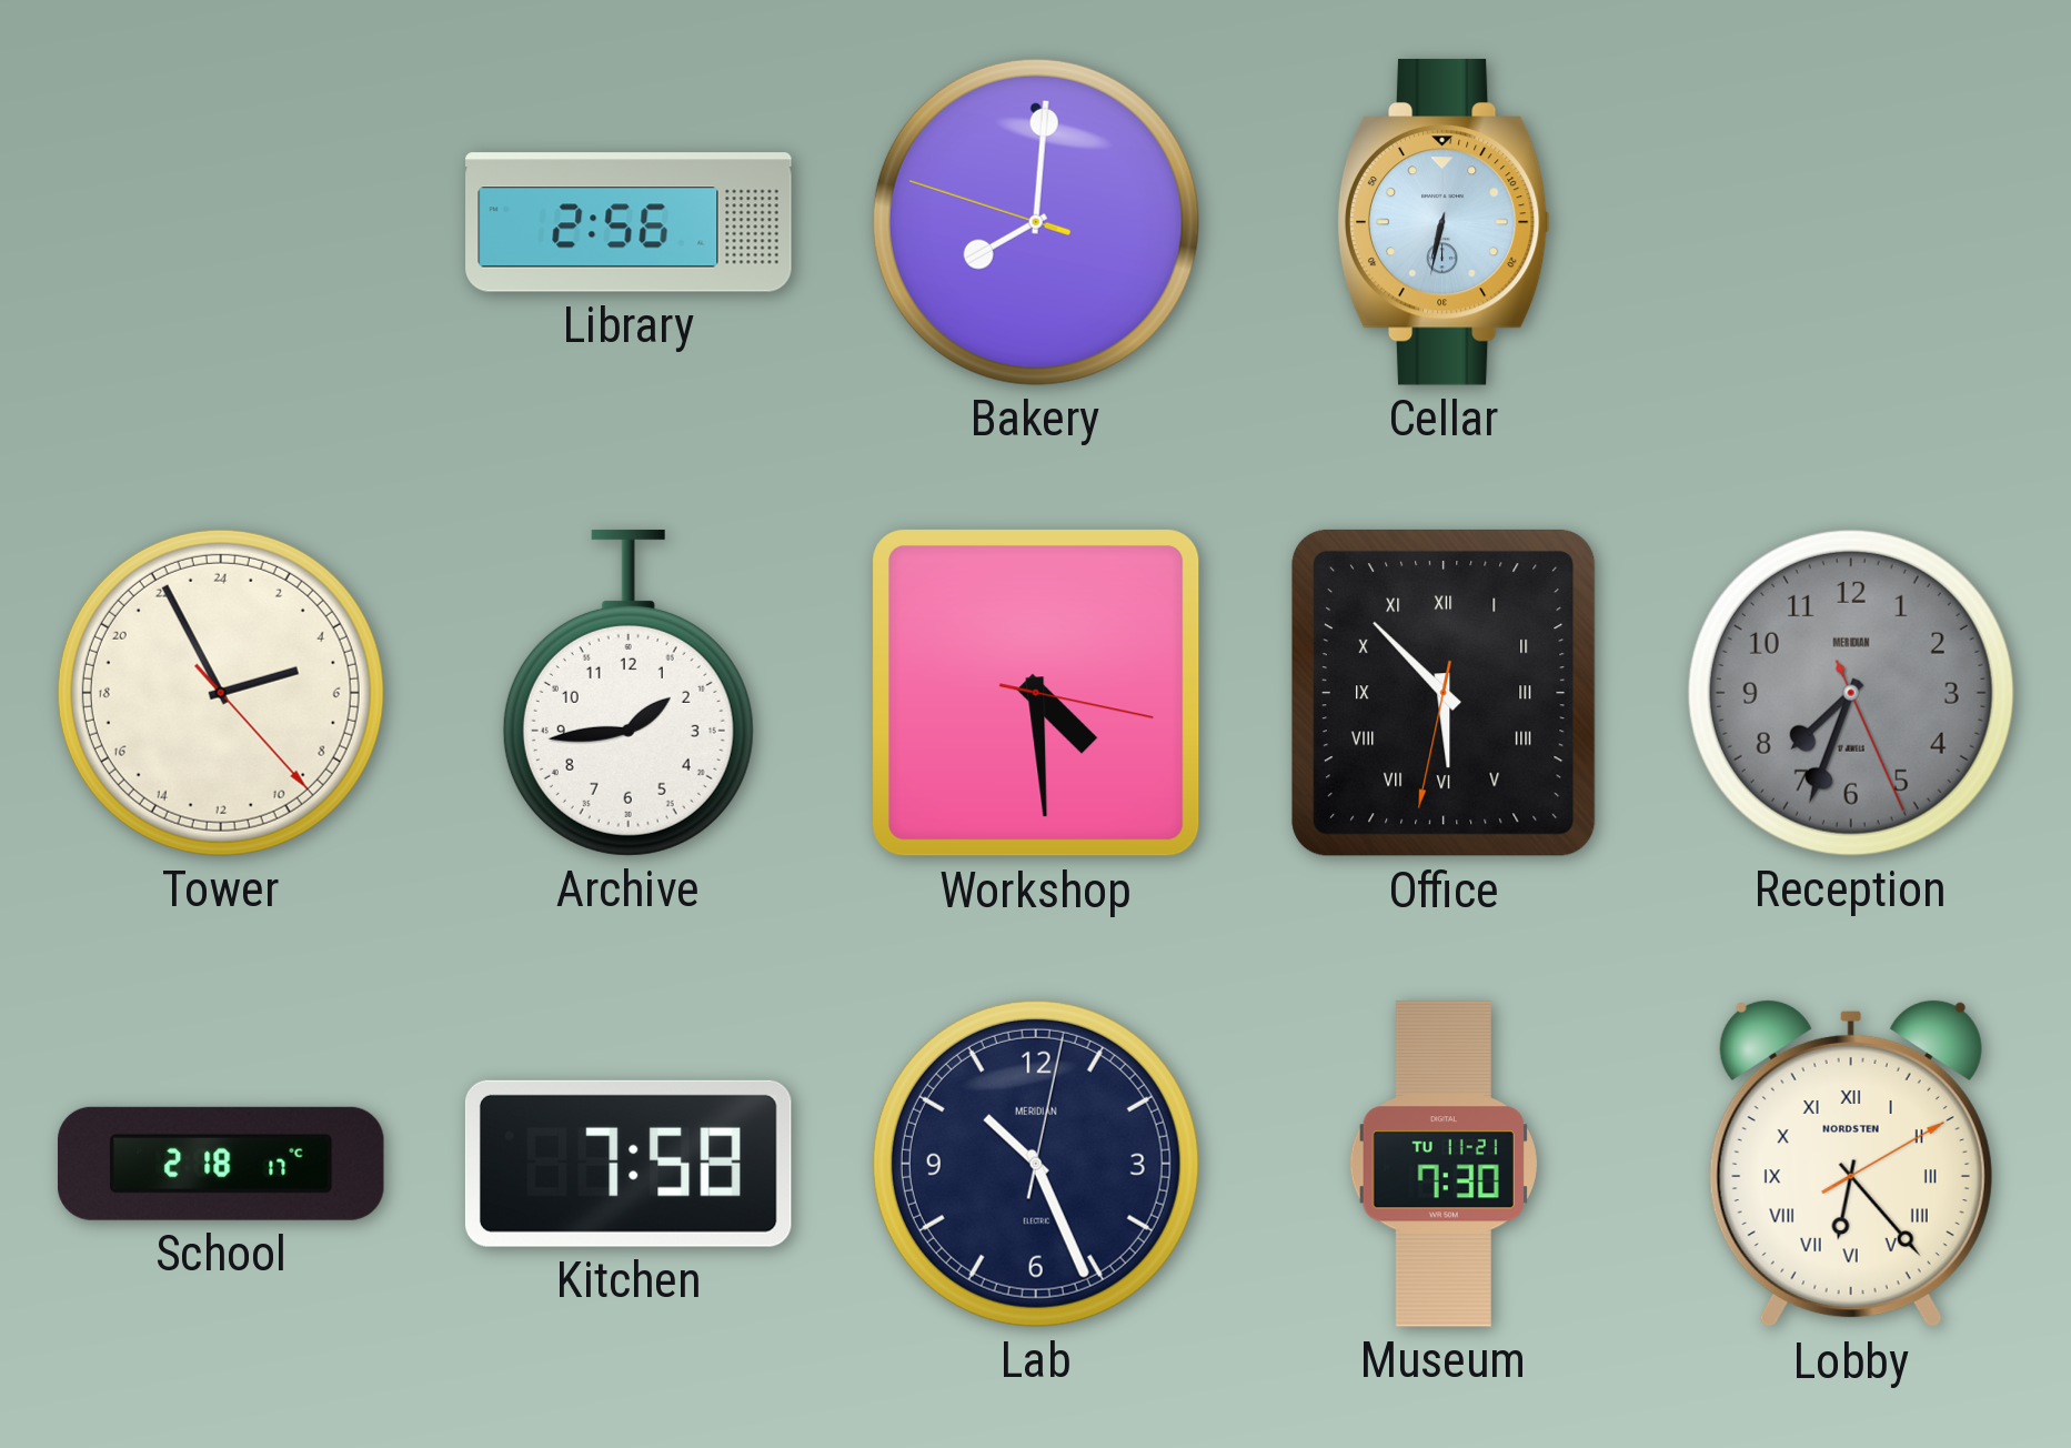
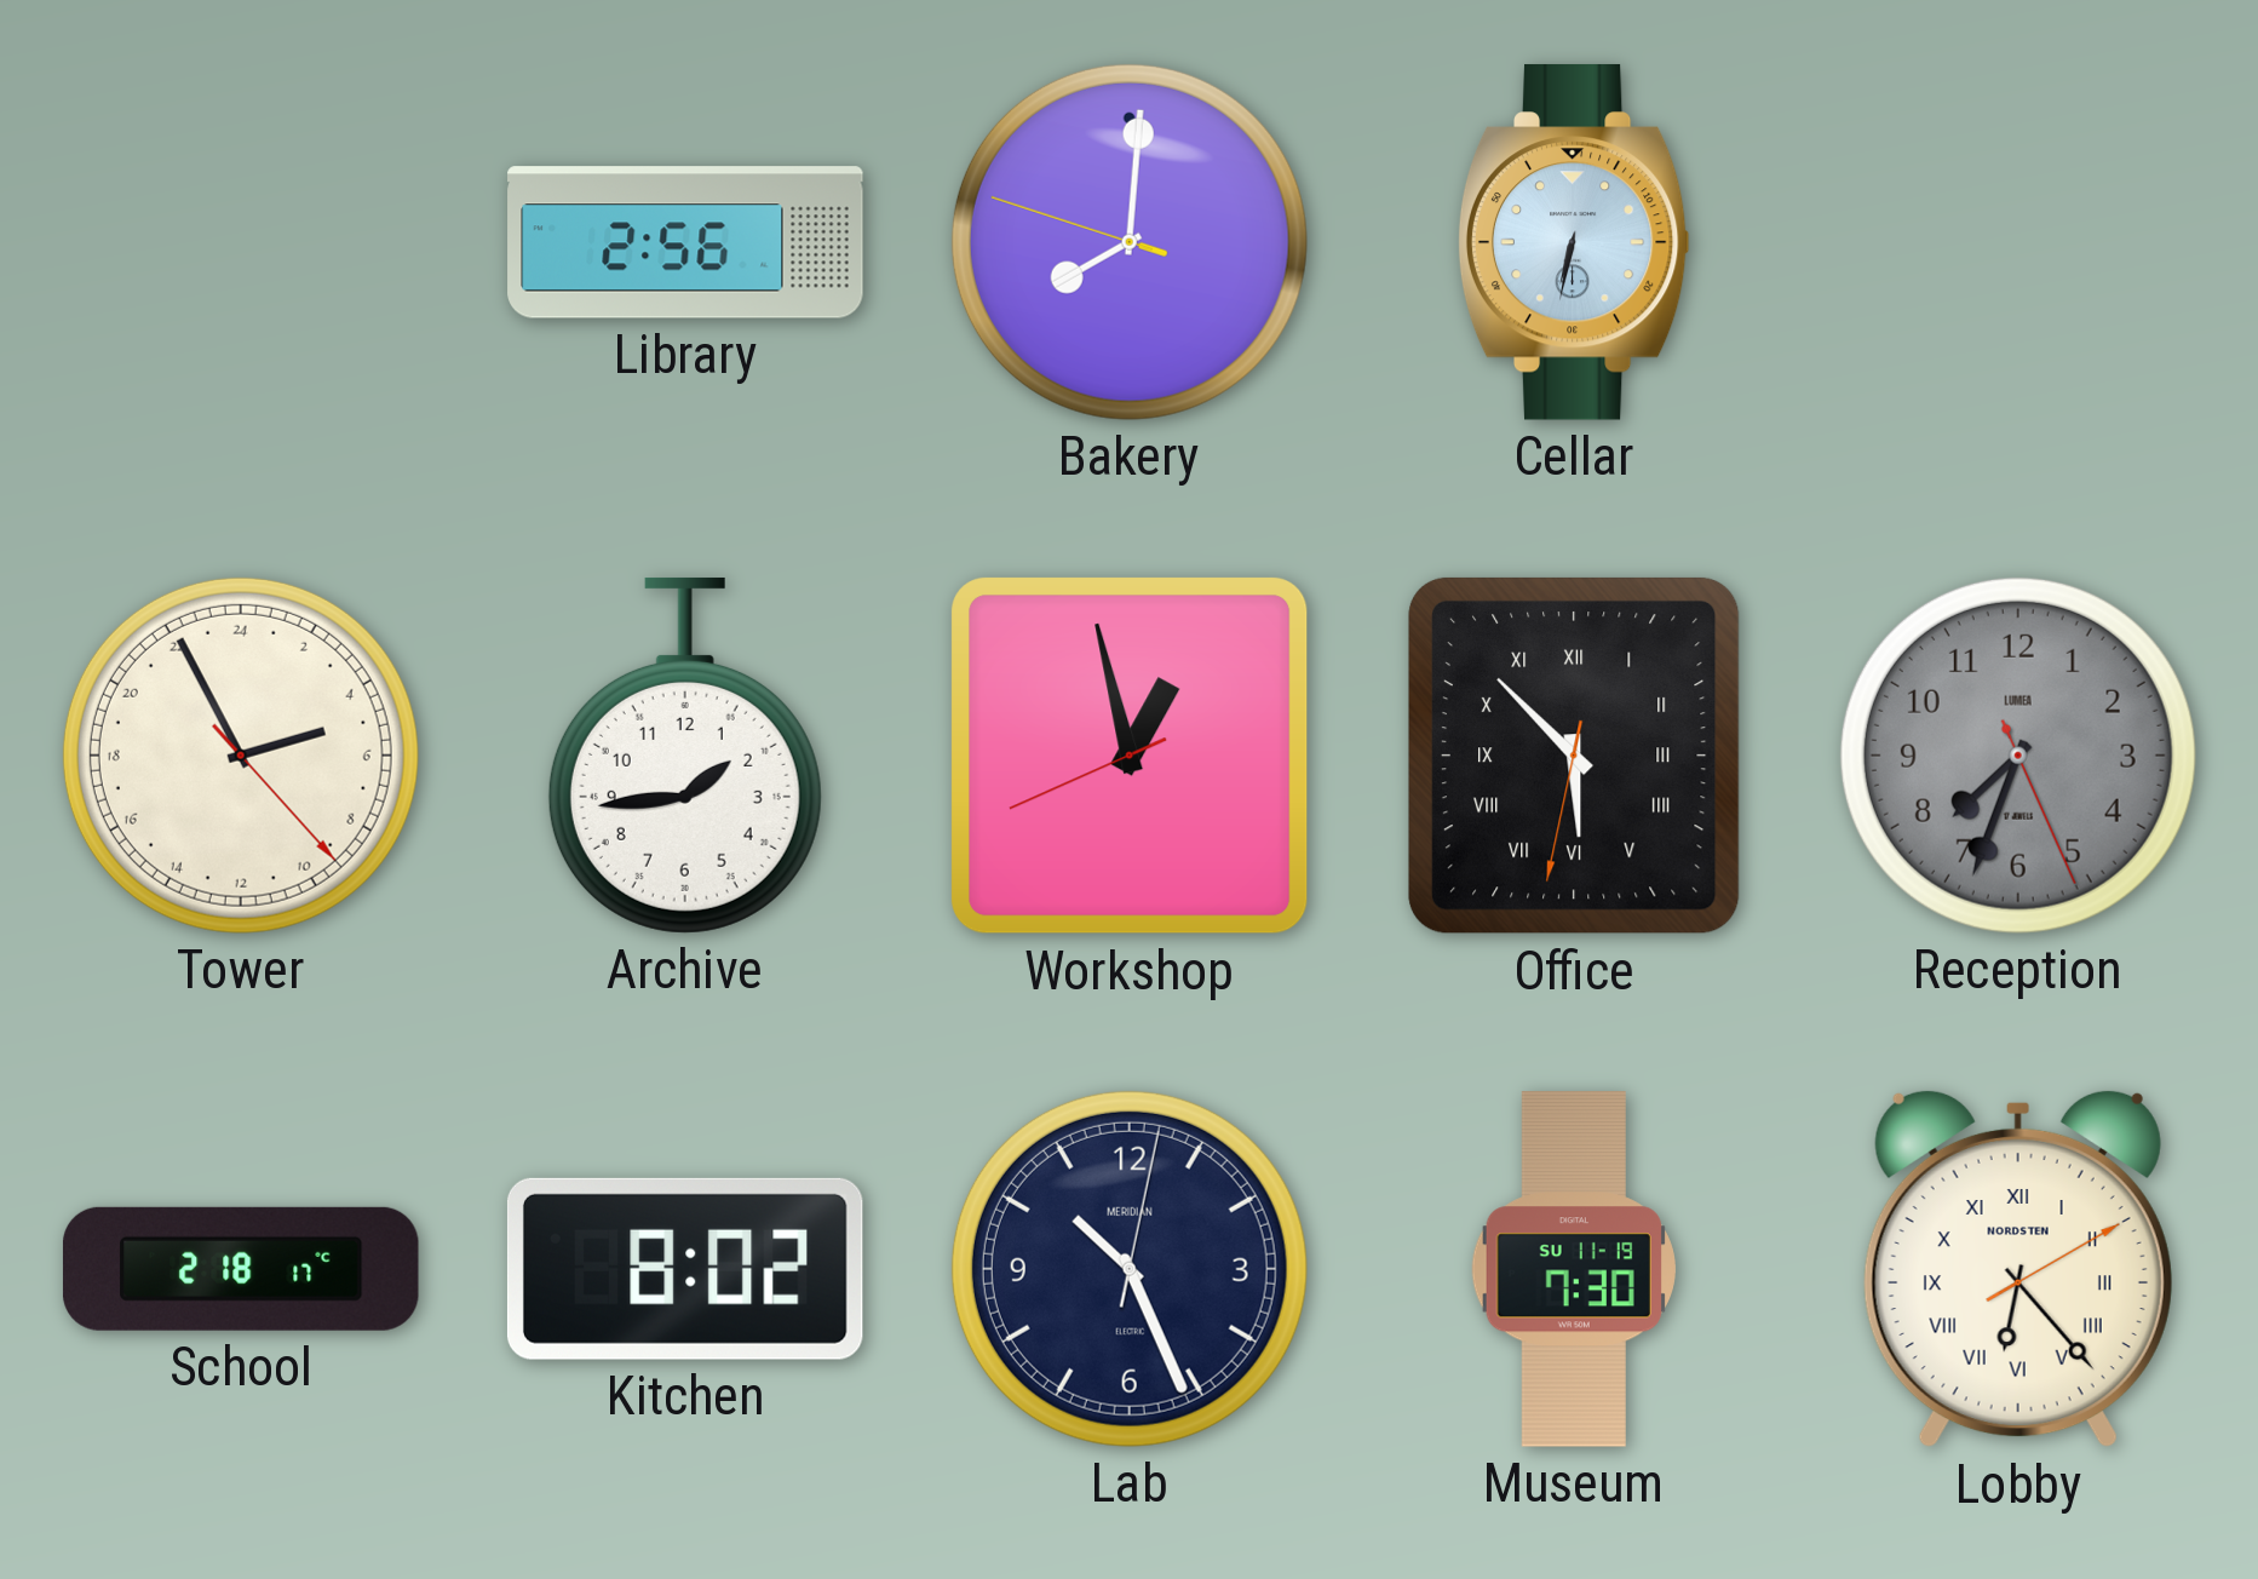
Workshop: 4:29 -> 12:57
Reception brand: MERIDIAN -> LUMEA
Kitchen: 7:58 -> 8:02
Museum date: TU 11-21 -> SU 11-19
